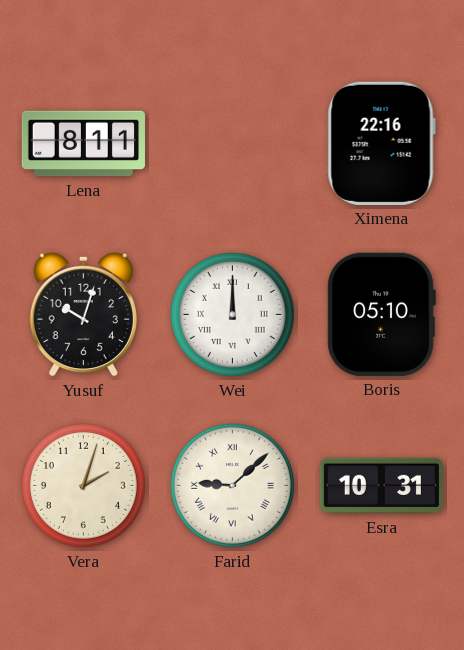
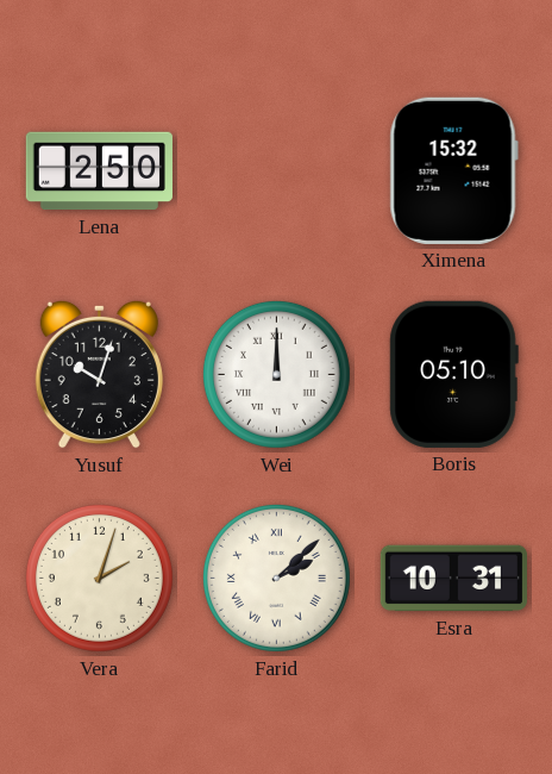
Lena: 8:11 -> 2:50
Ximena: 22:16 -> 15:32
Farid: 9:08 -> 2:08
